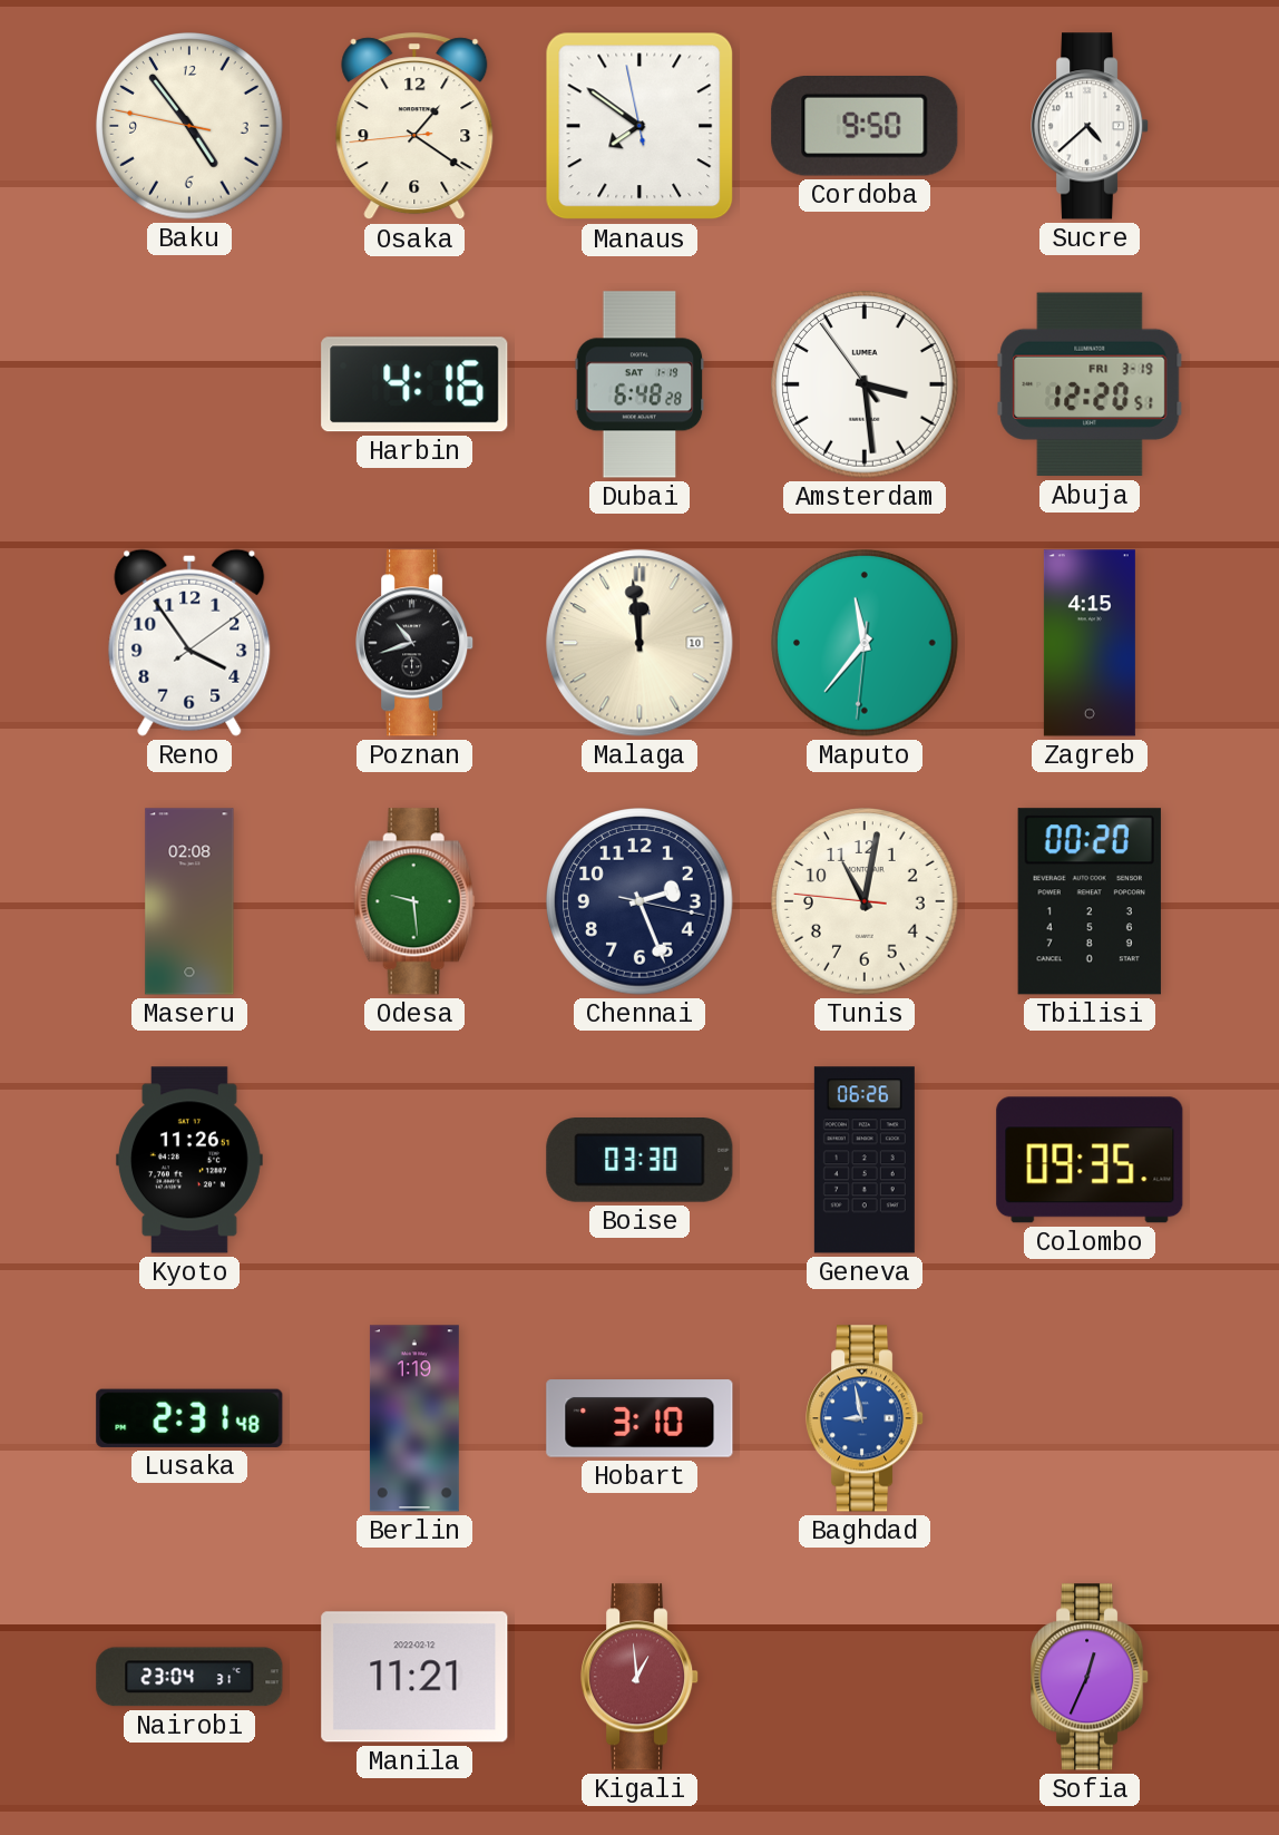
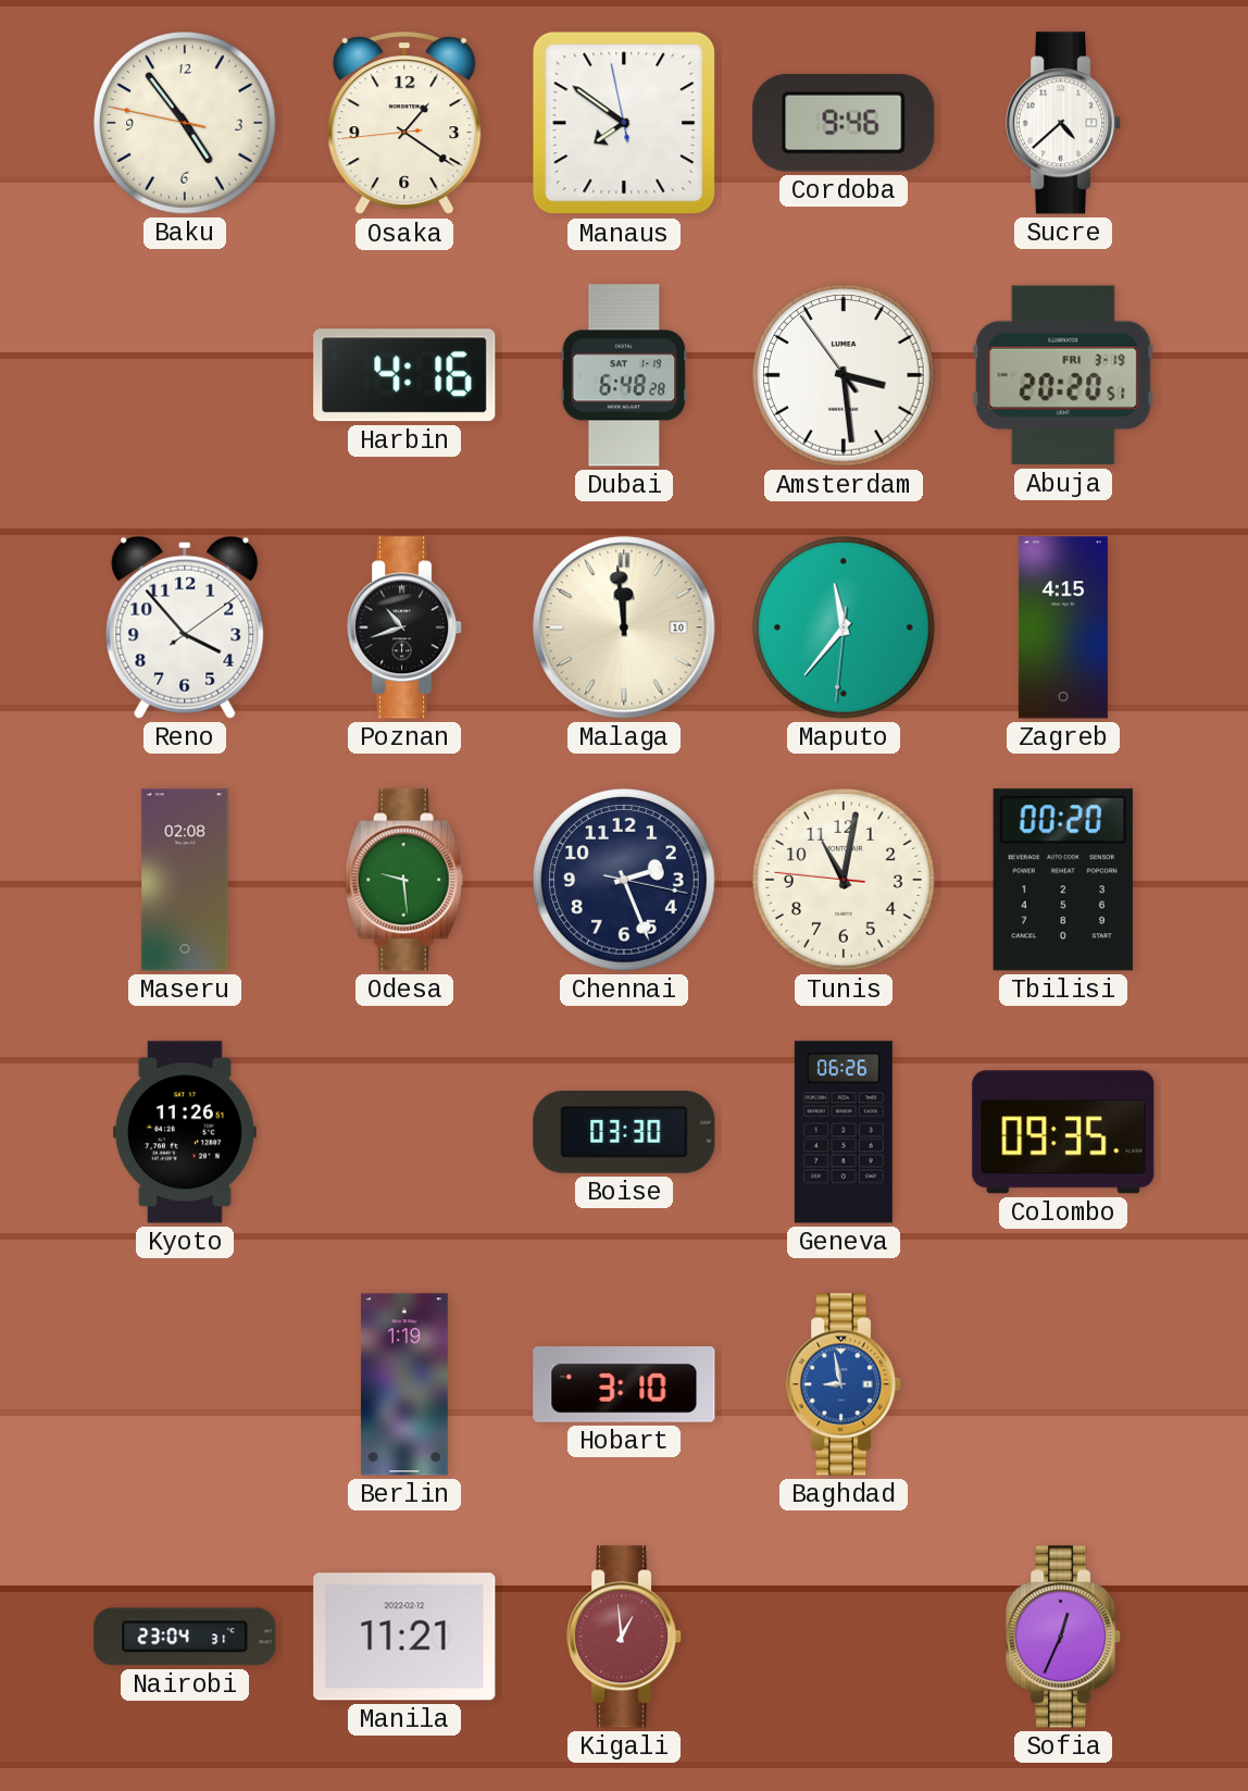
Cordoba: 9:50 -> 9:46
Abuja: 12:20 -> 20:20
Reno: 3:54 -> 3:53
Lusaka: 2:31 -> none
